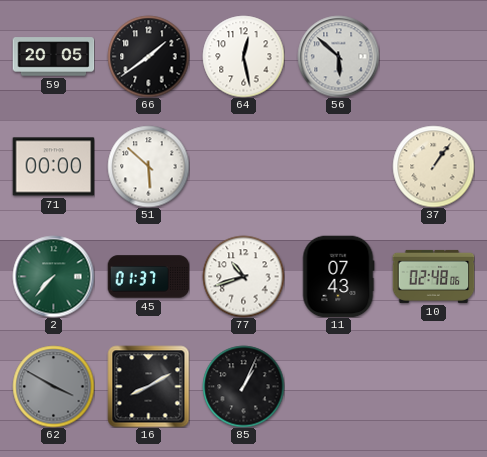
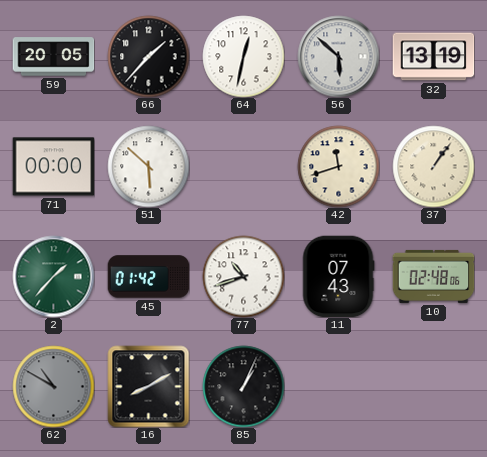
66: 1:39 -> 1:37
64: 12:28 -> 12:32
32: none -> 13:19
42: none -> 11:42
2: 7:37 -> 1:37
45: 01:37 -> 01:42
62: 3:50 -> 10:50
